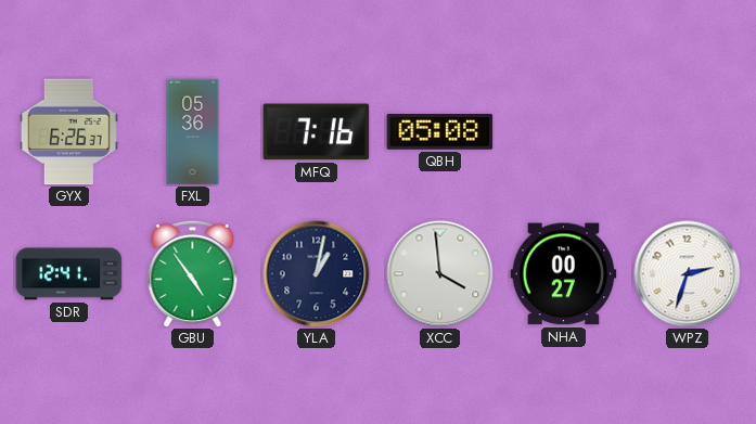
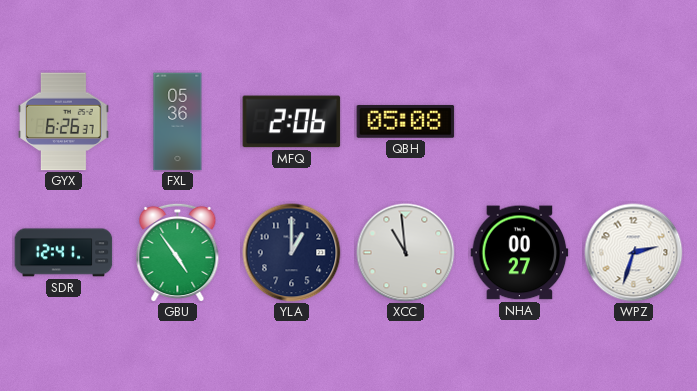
MFQ: 7:16 -> 2:06
YLA: 1:02 -> 1:00
XCC: 3:59 -> 10:59
